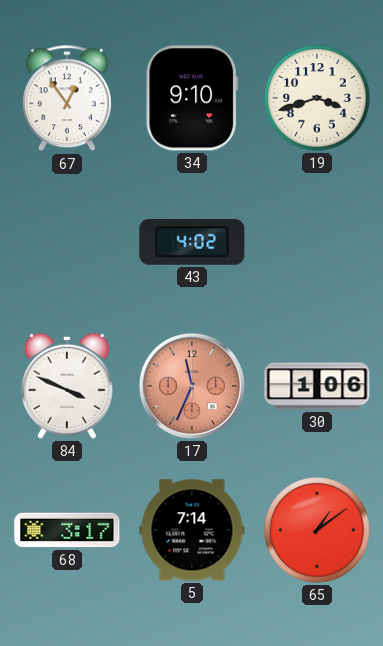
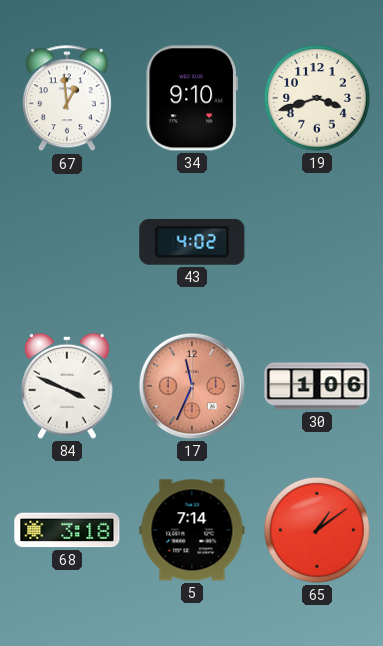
67: 12:54 -> 12:59
68: 3:17 -> 3:18
